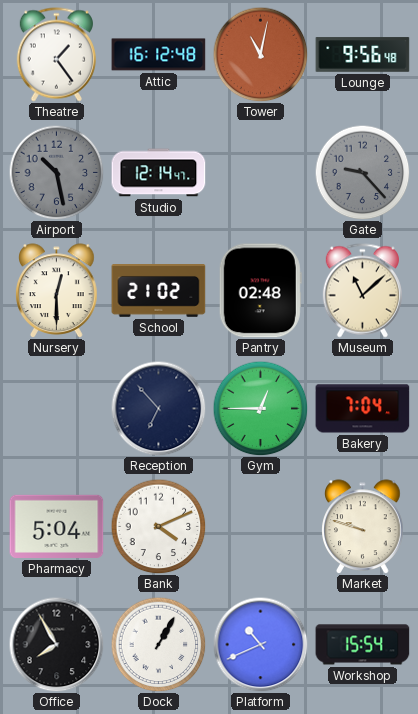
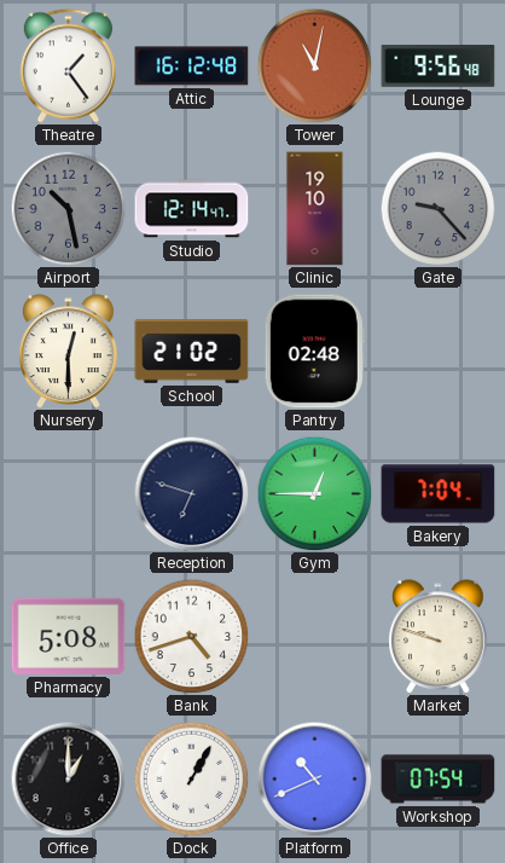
Clinic: none -> 19:10
Museum: 11:08 -> none
Reception: 6:53 -> 6:48
Pharmacy: 5:04 -> 5:08
Bank: 4:11 -> 4:42
Office: 7:55 -> 1:00
Workshop: 15:54 -> 07:54
